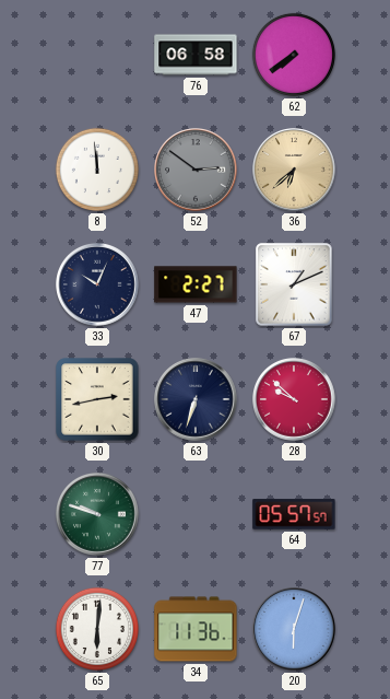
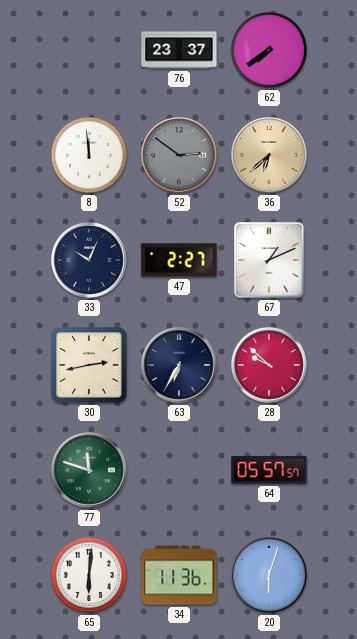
76: 06:58 -> 23:37
63: 6:33 -> 6:35
77: 9:48 -> 11:48
